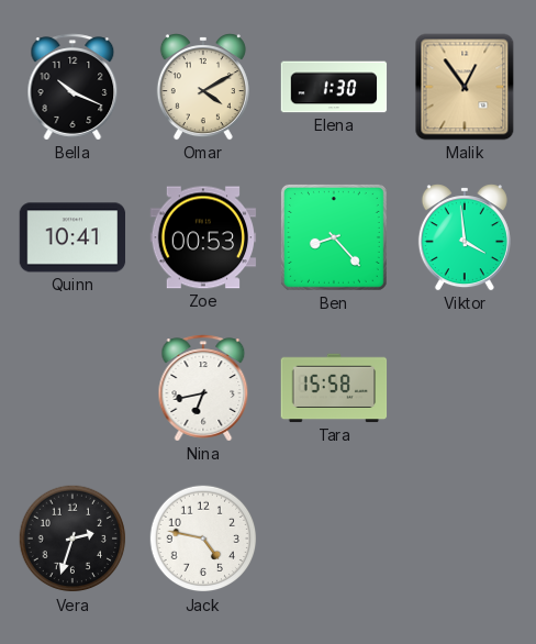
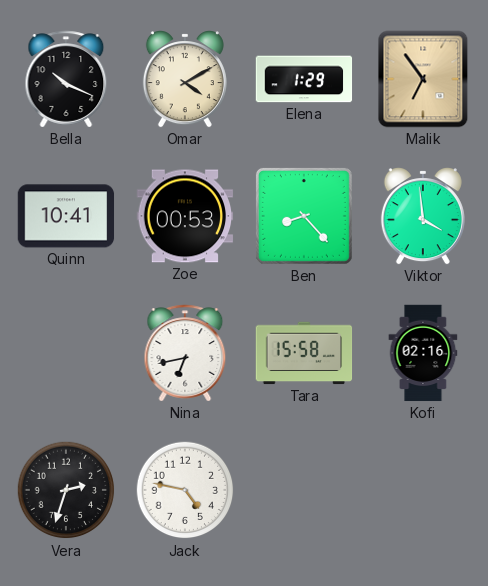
Elena: 1:30 -> 1:29
Malik: 12:54 -> 6:54
Kofi: none -> 02:16
